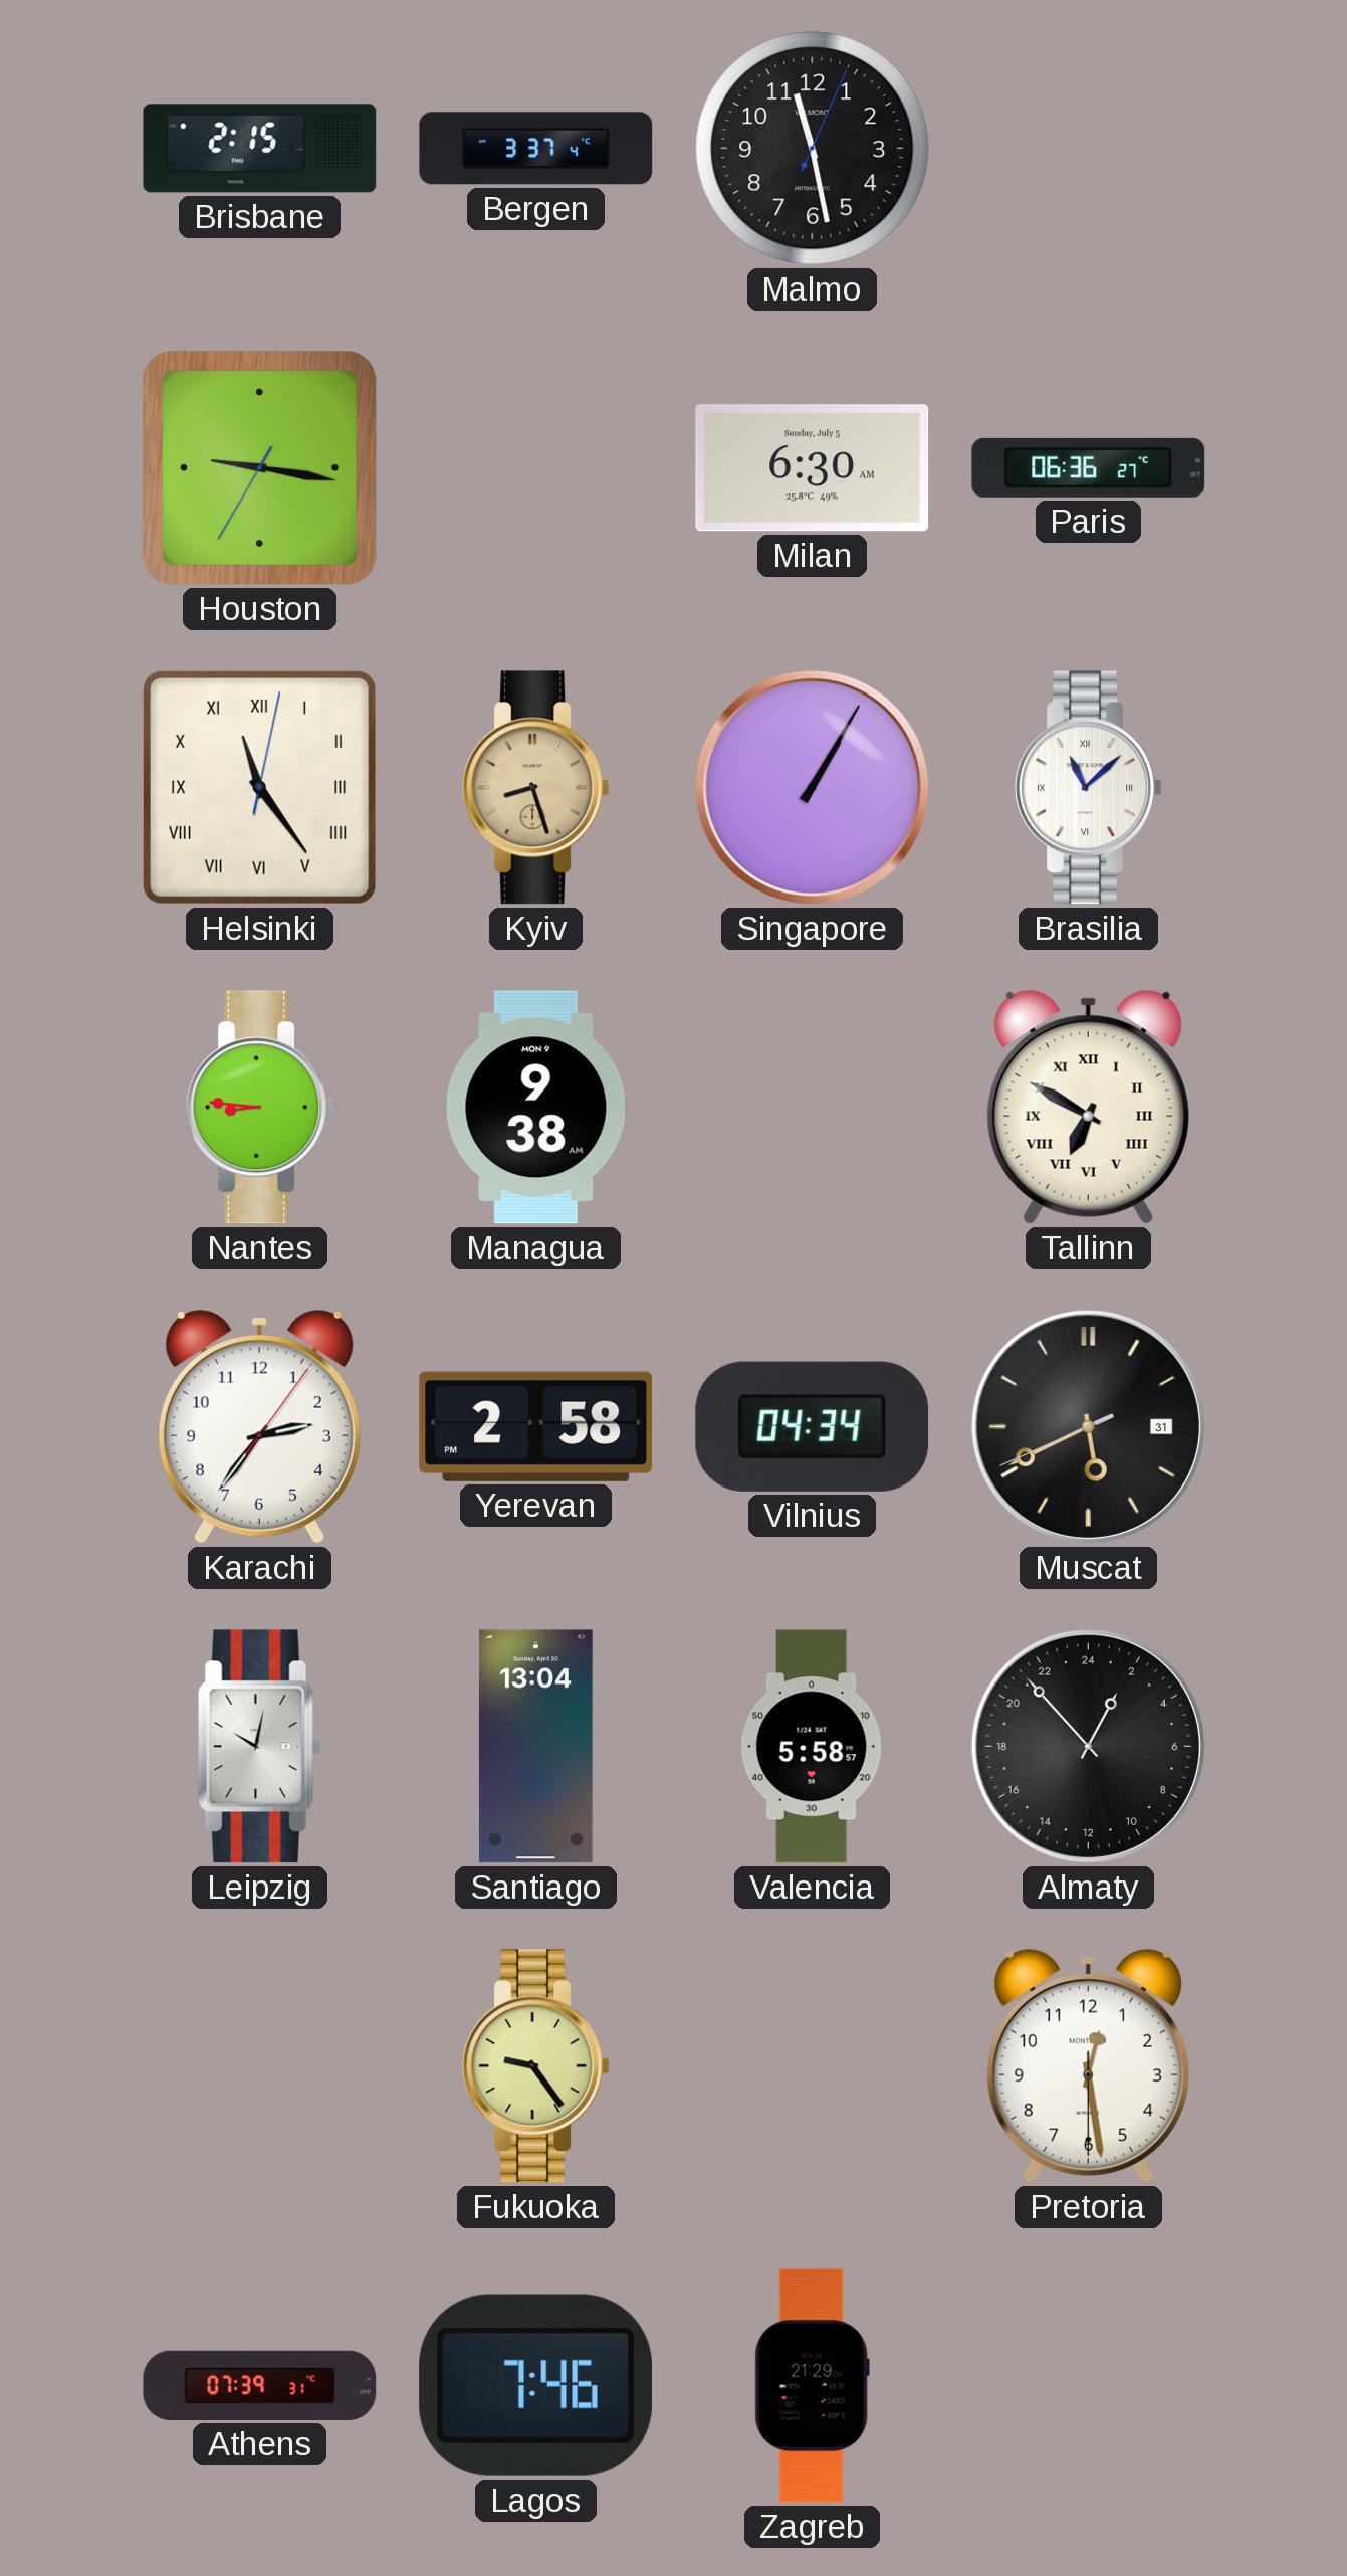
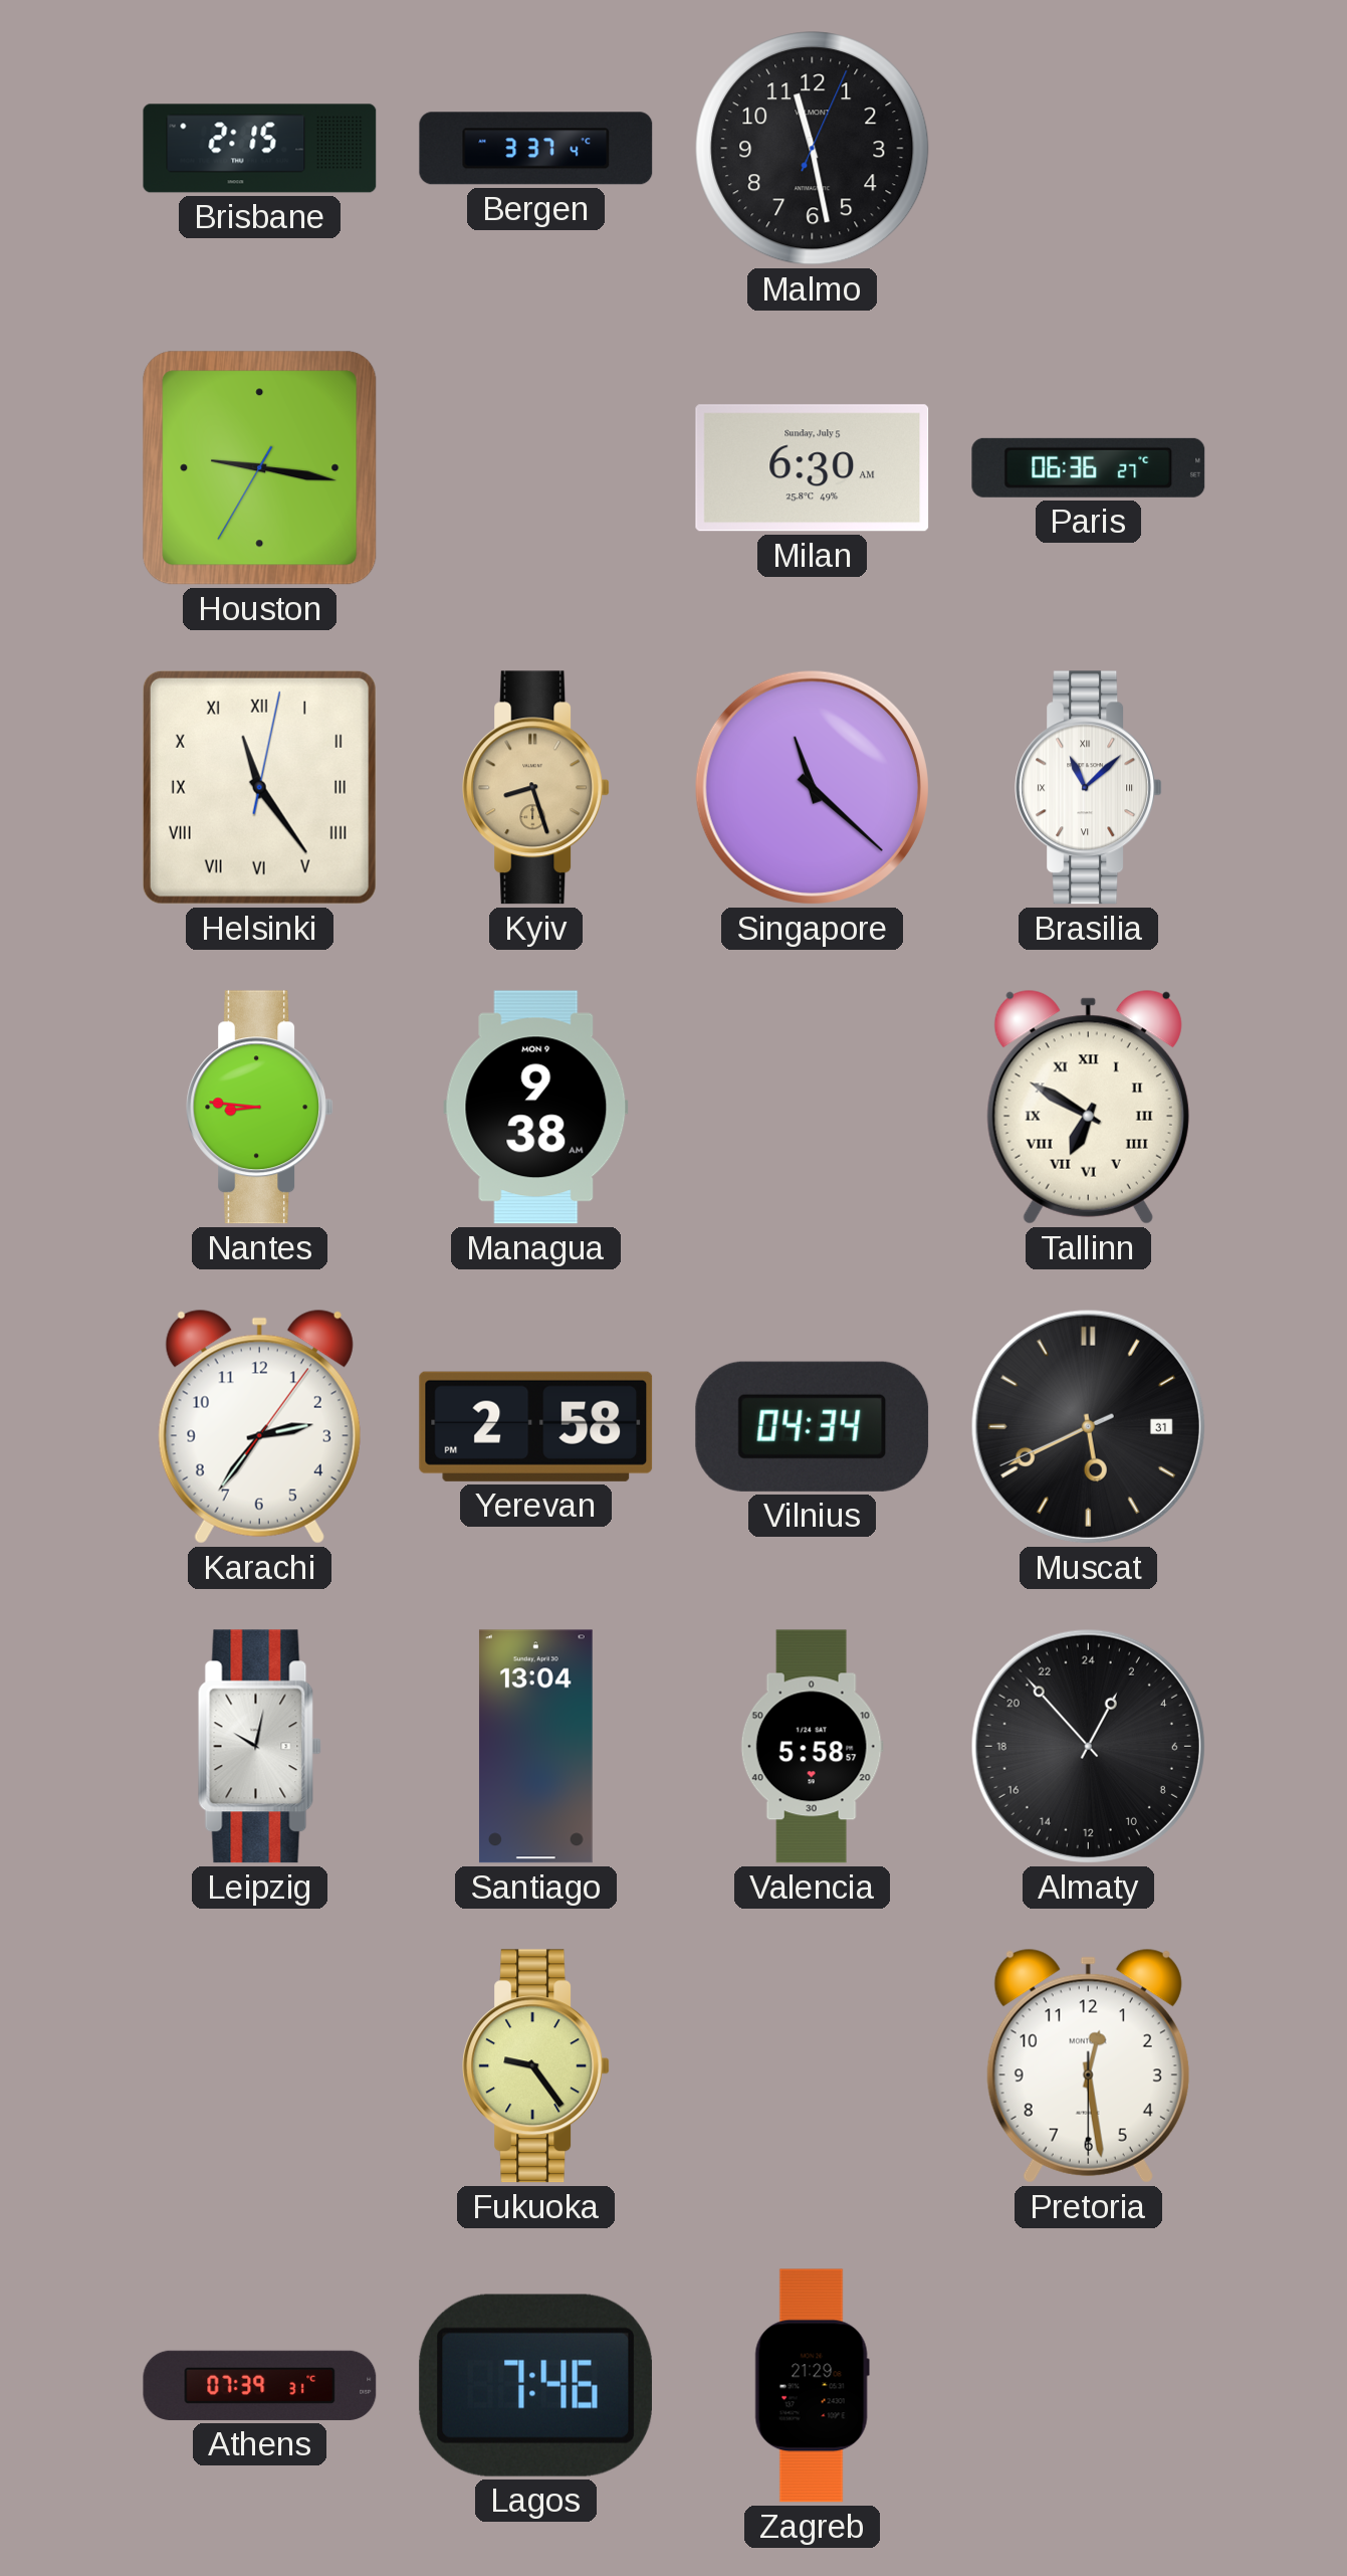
Singapore: 1:05 -> 11:22
